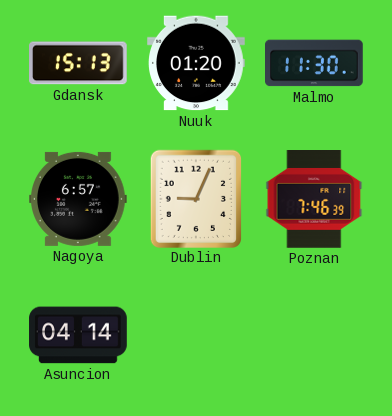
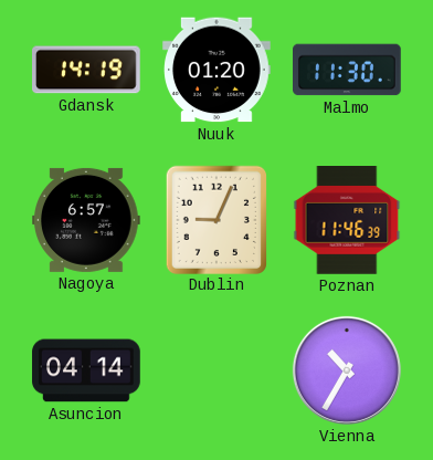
Gdansk: 15:13 -> 14:19
Poznan: 7:46 -> 11:46
Vienna: none -> 10:35
